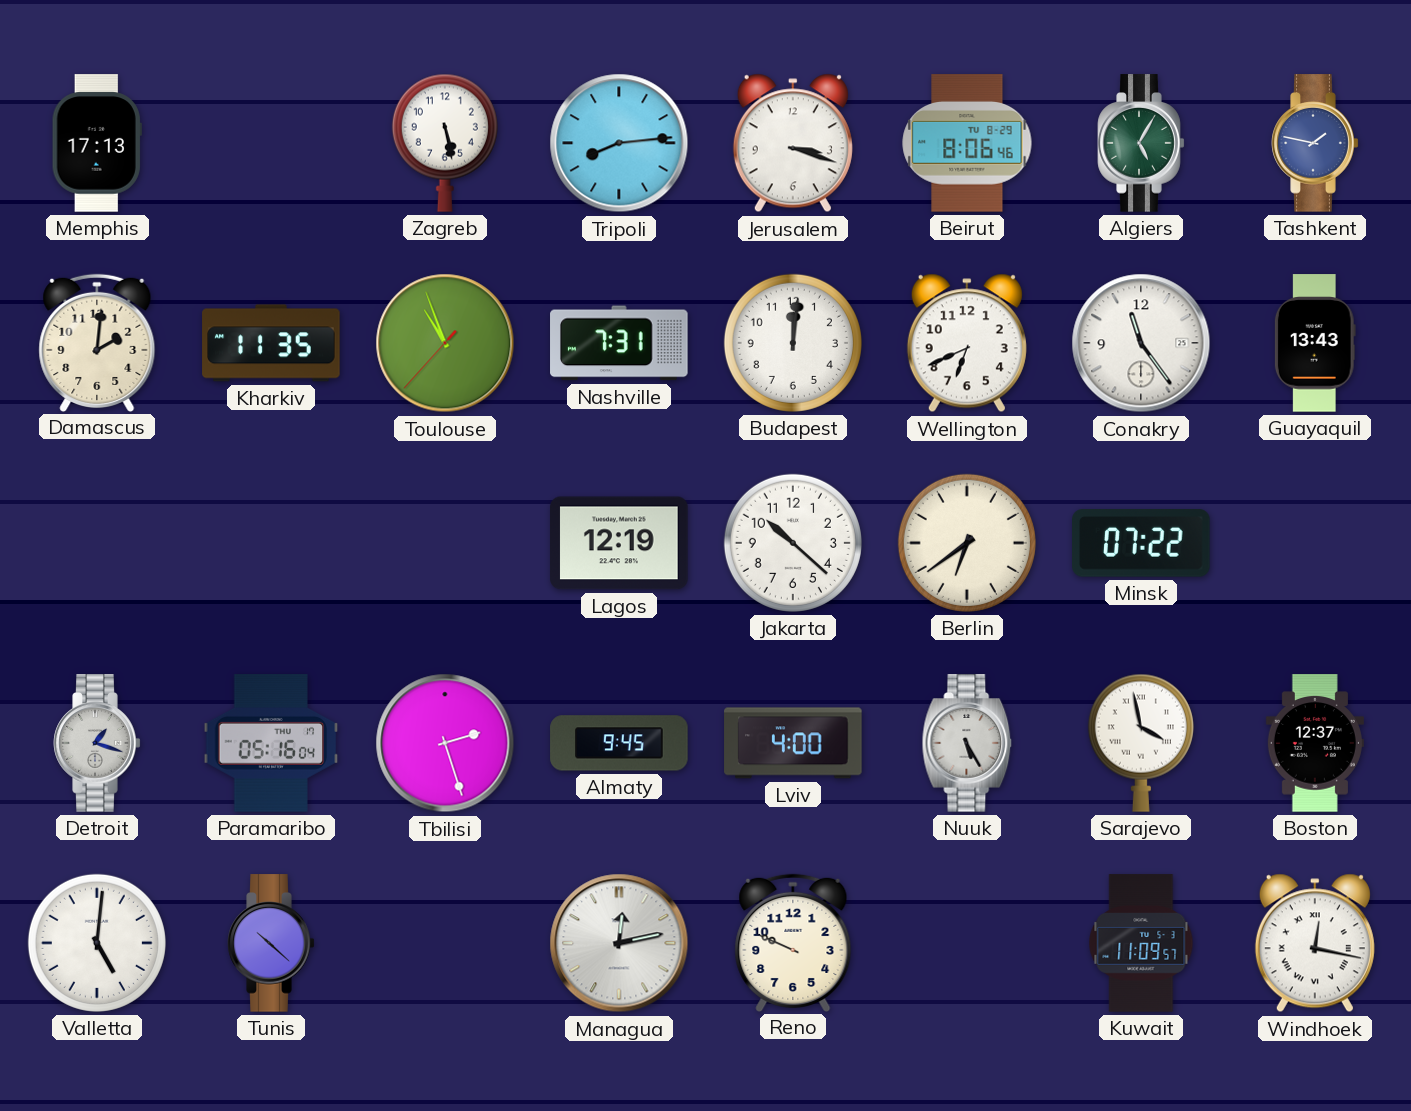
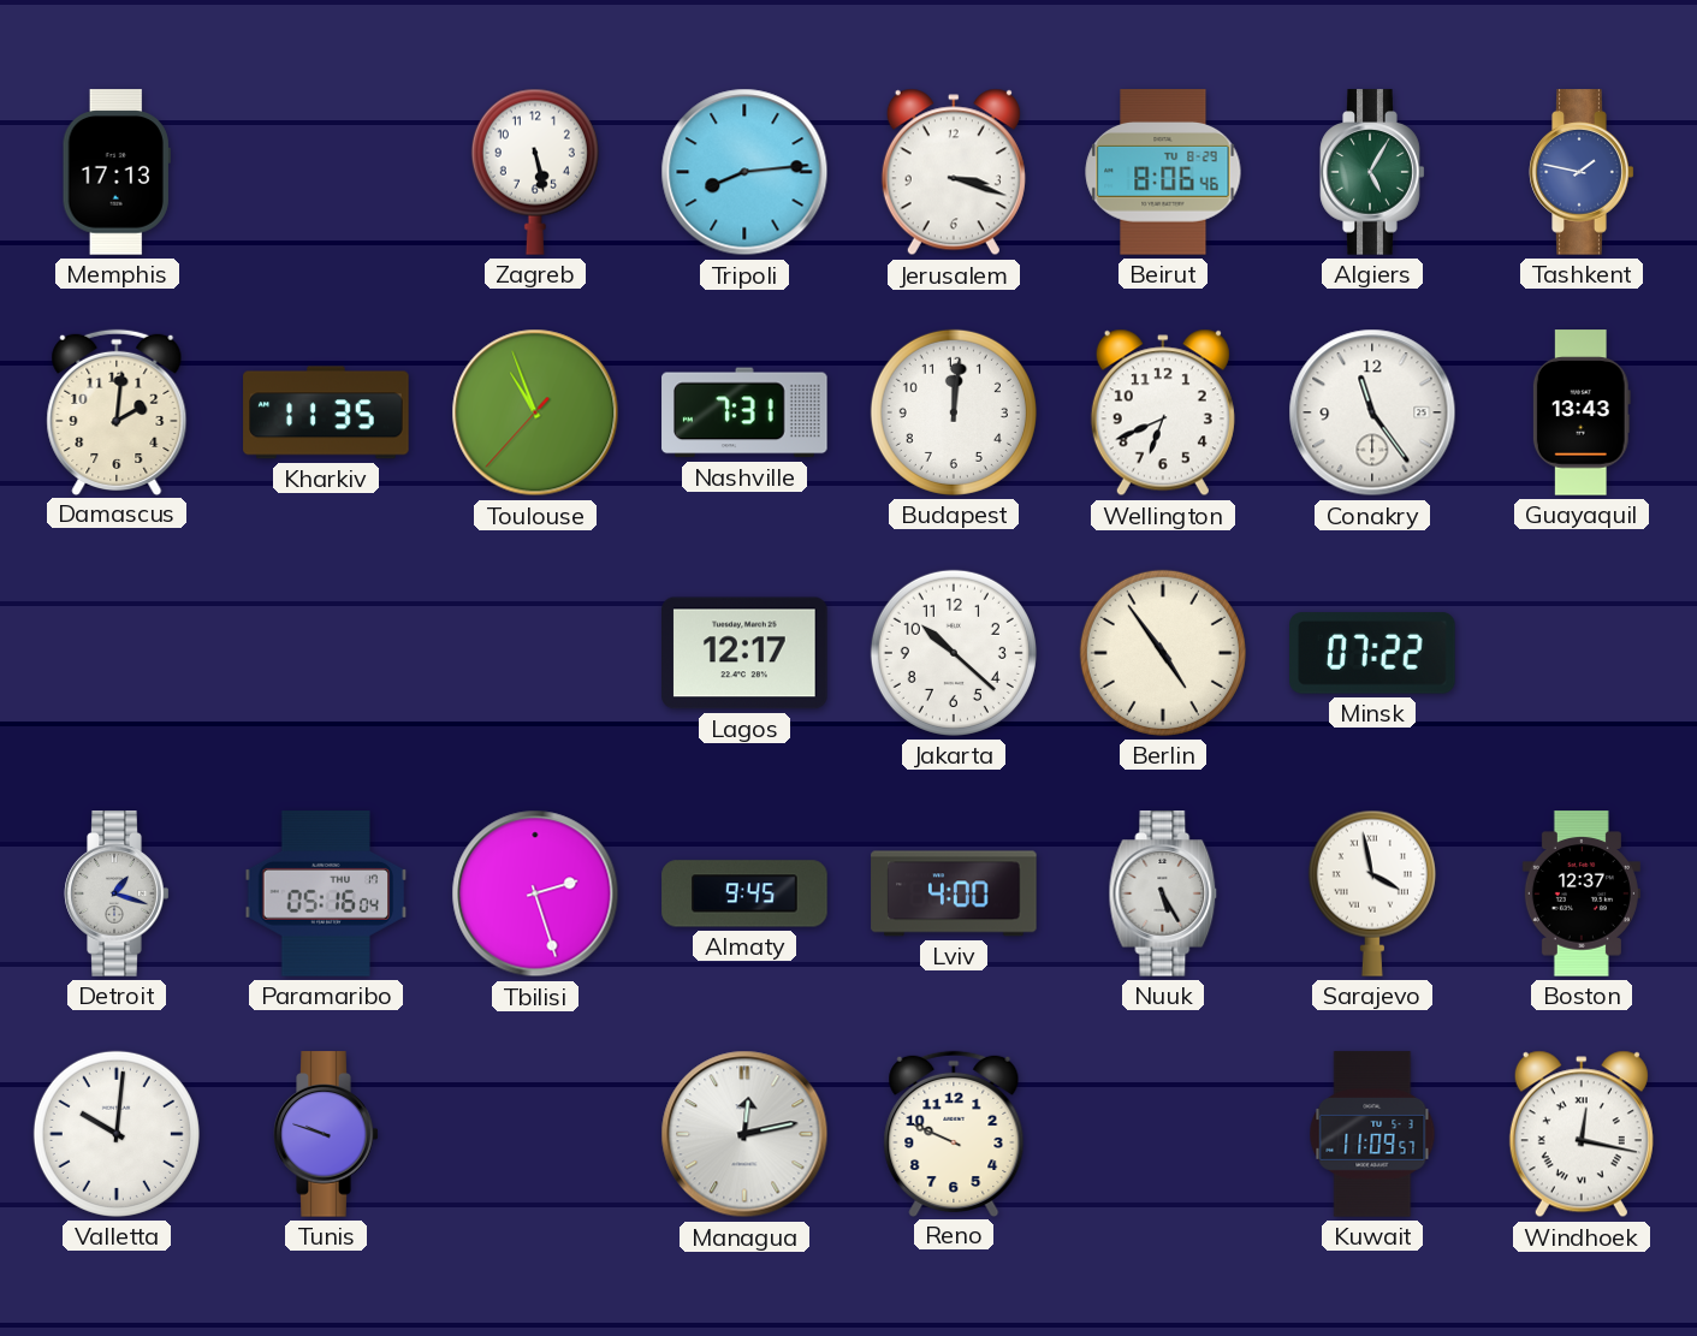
Lagos: 12:19 -> 12:17
Berlin: 6:39 -> 4:54
Valletta: 5:01 -> 10:01
Tunis: 10:22 -> 9:48
